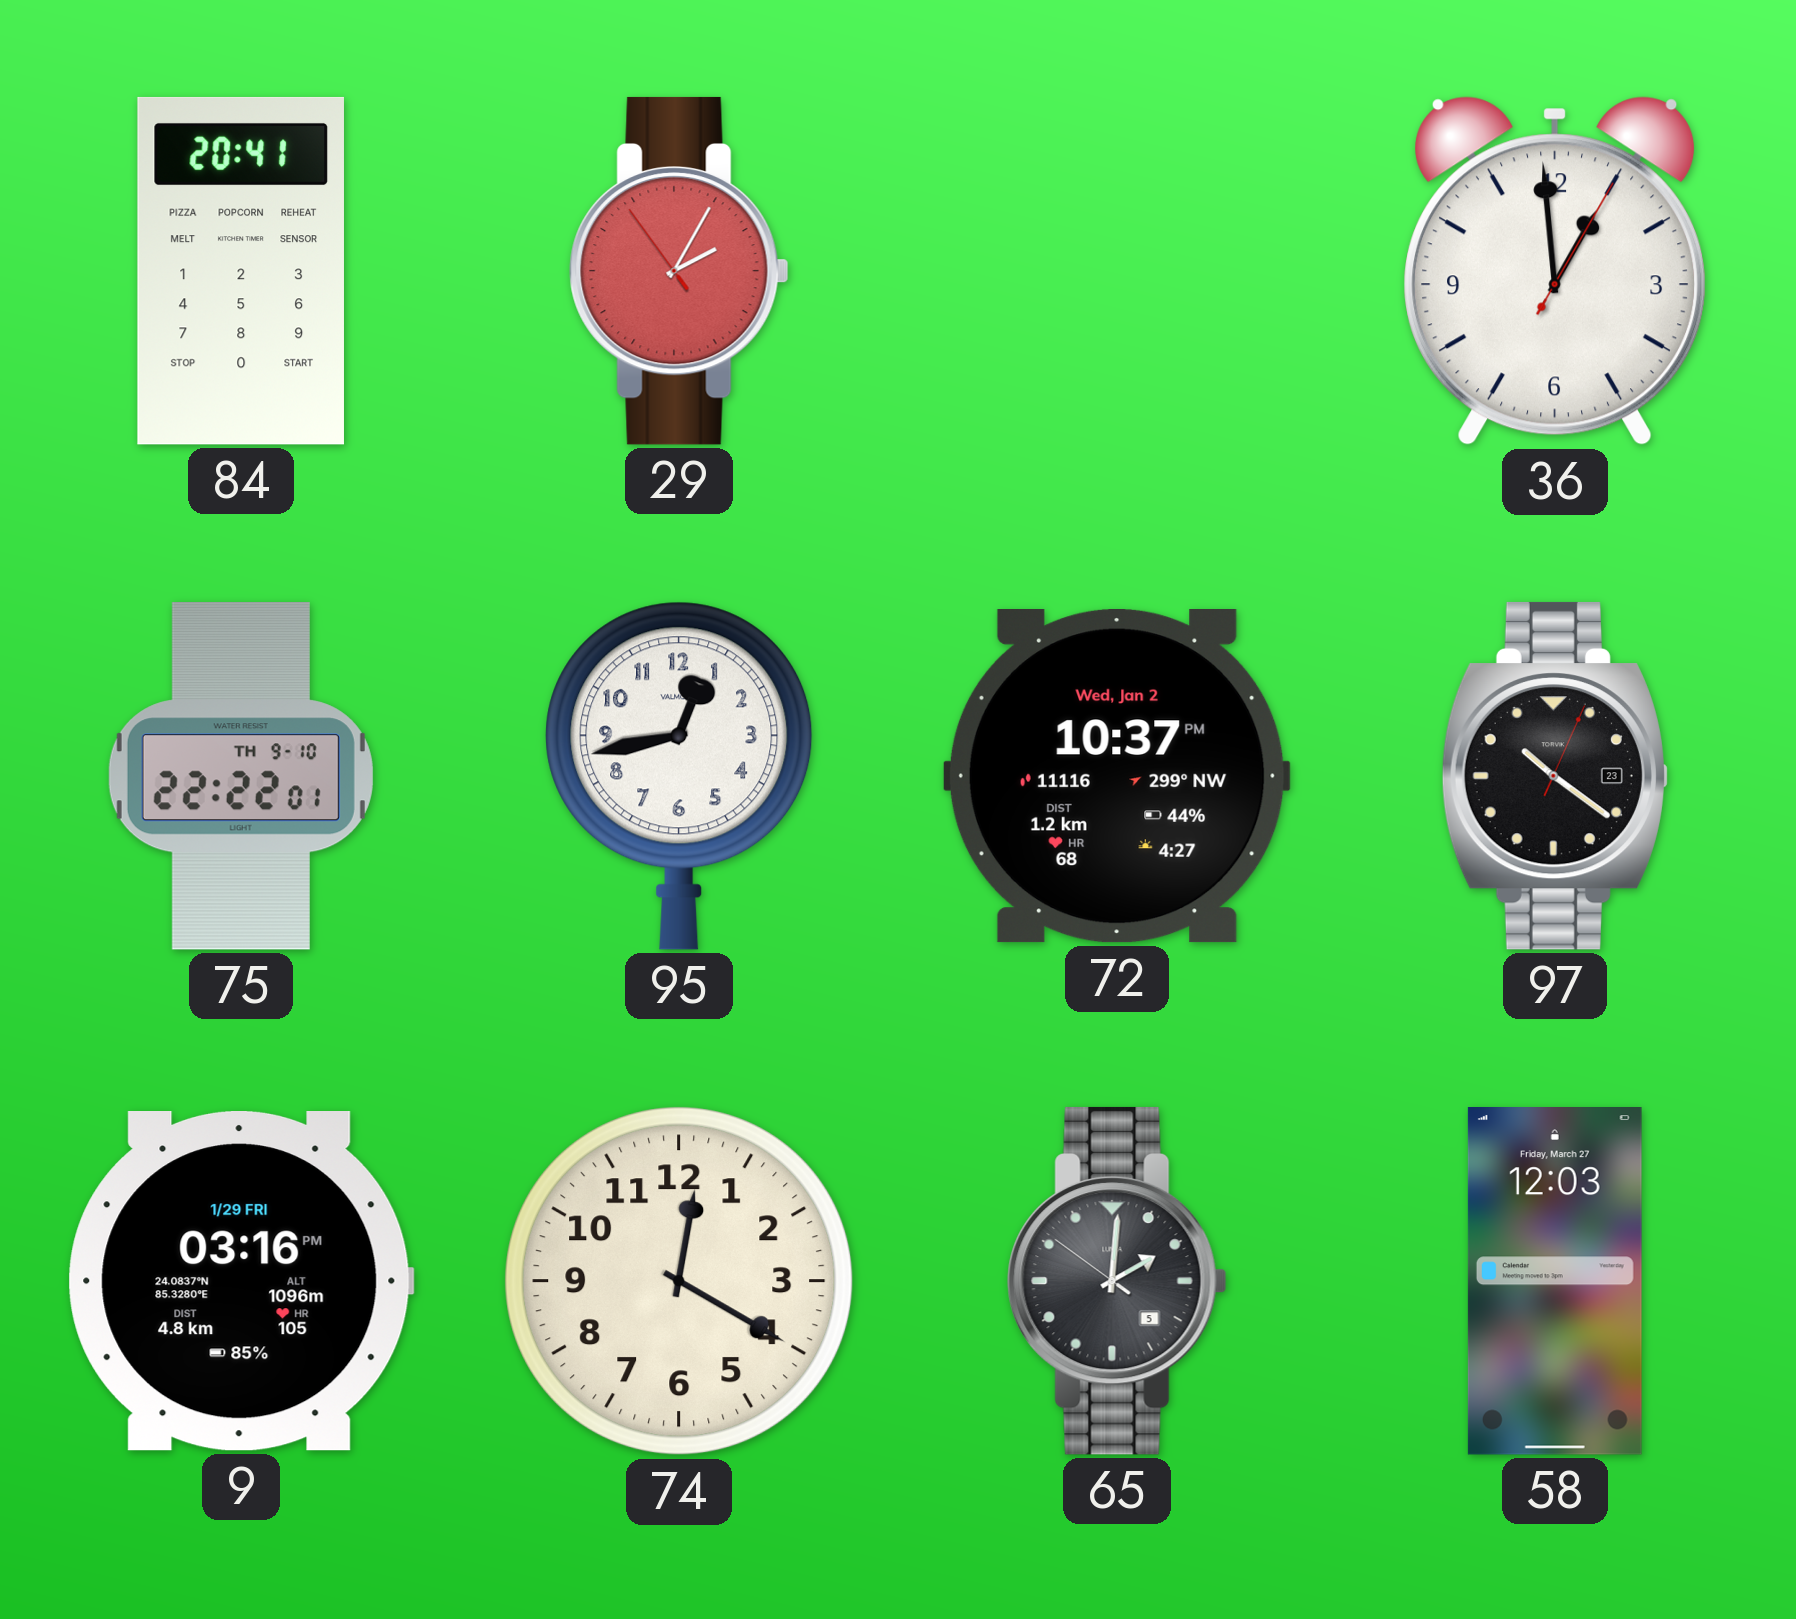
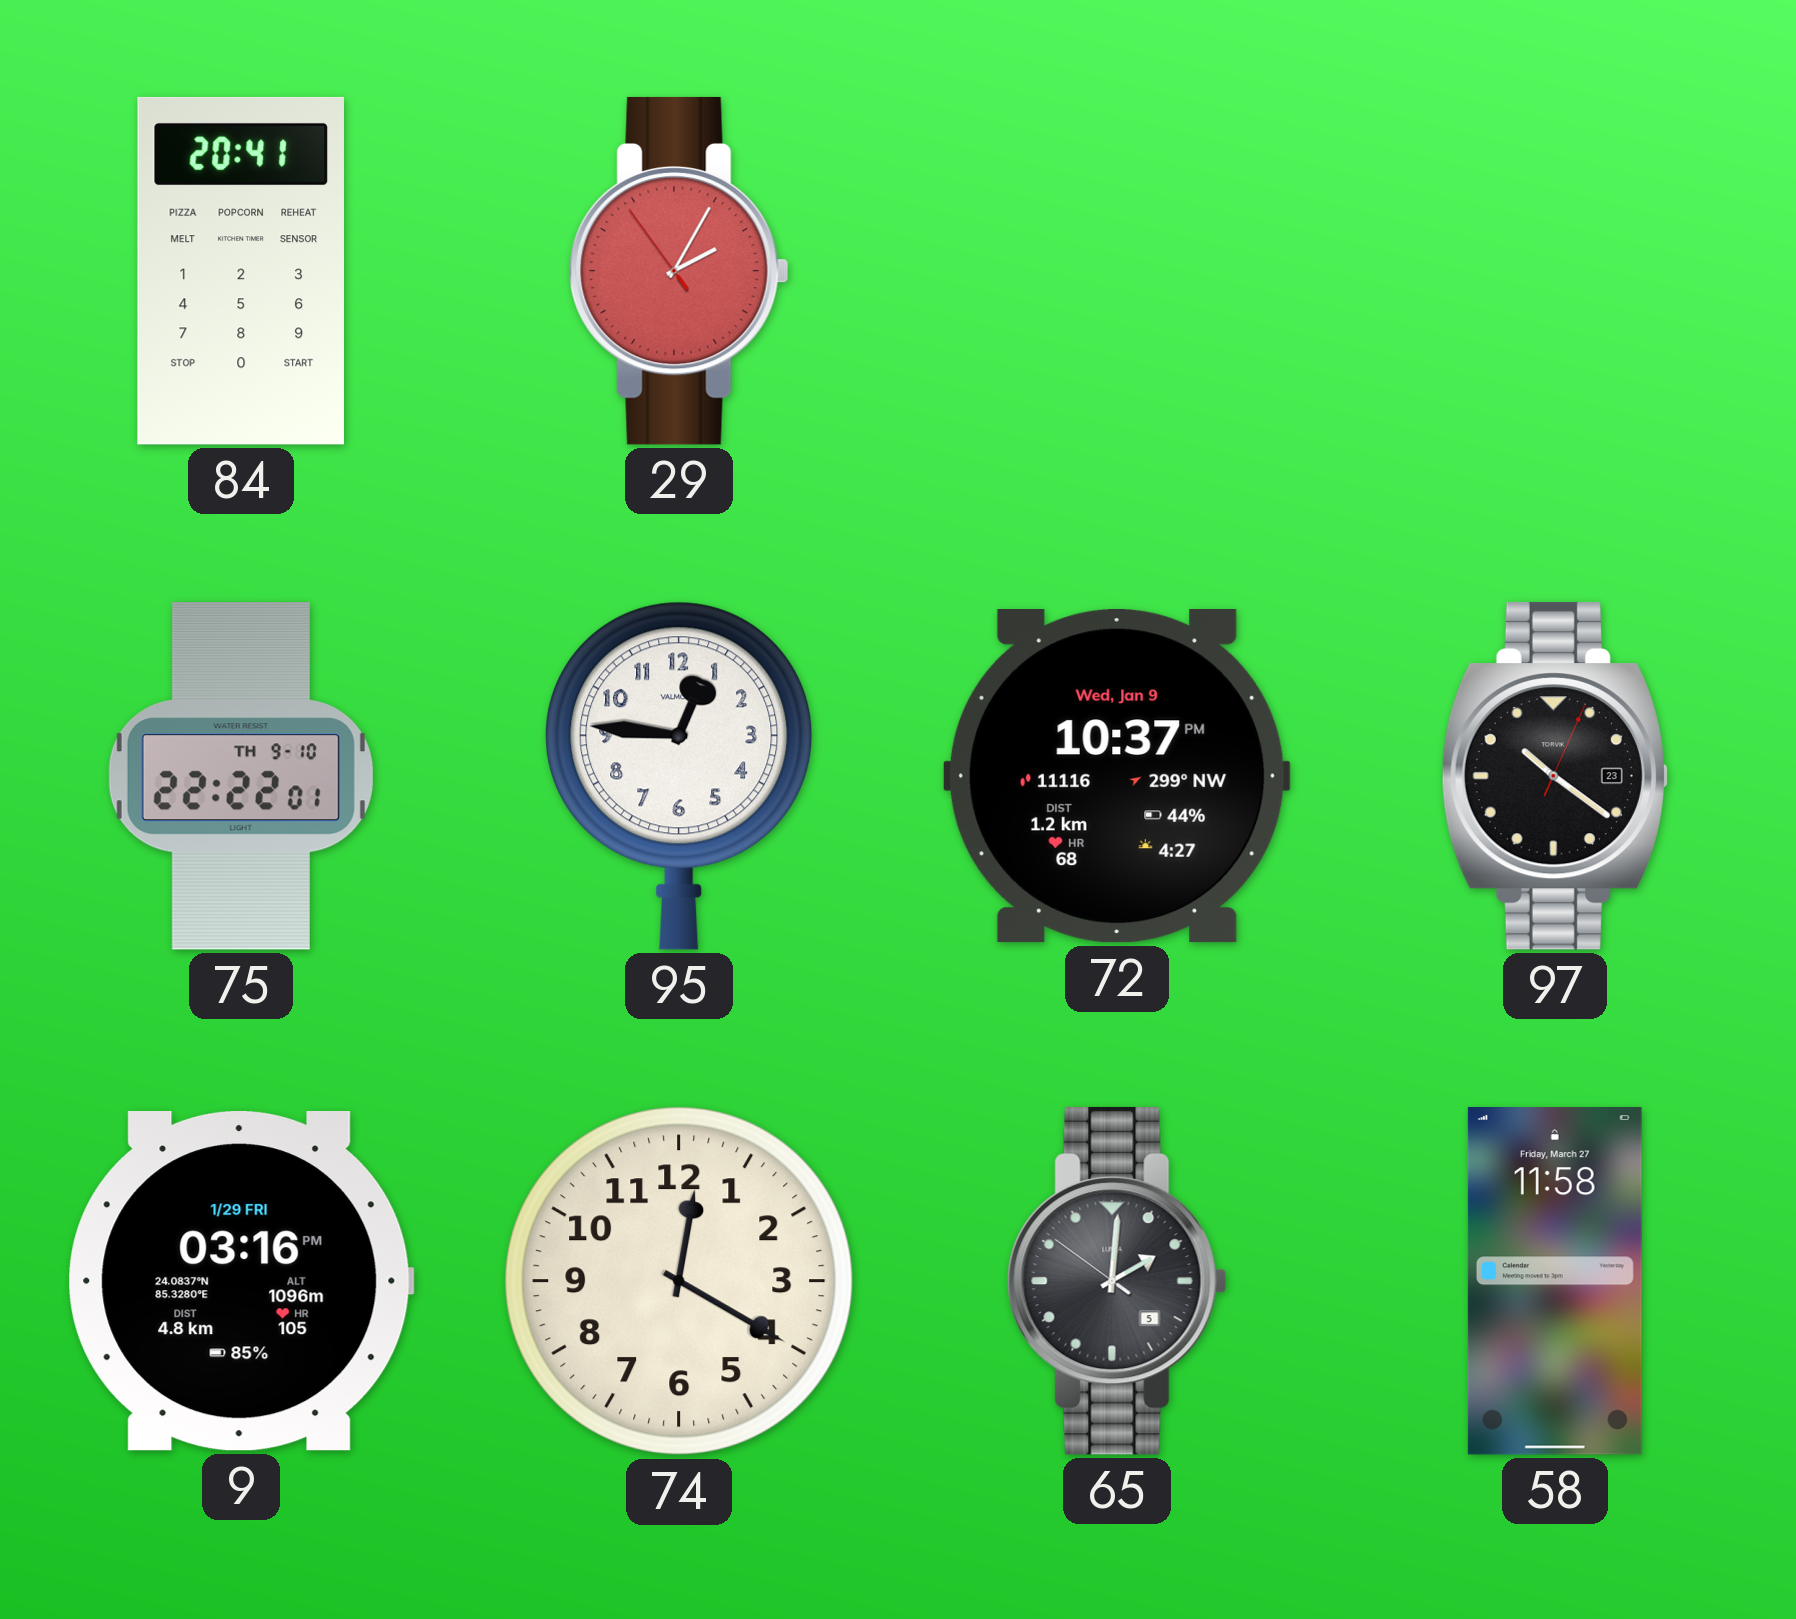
36: 12:59 -> none
95: 12:43 -> 12:46
72 date: Wed, Jan 2 -> Wed, Jan 9
58: 12:03 -> 11:58
